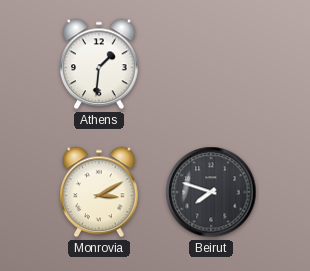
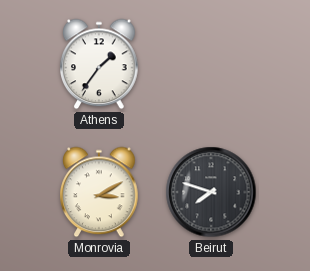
Athens: 1:31 -> 1:36
